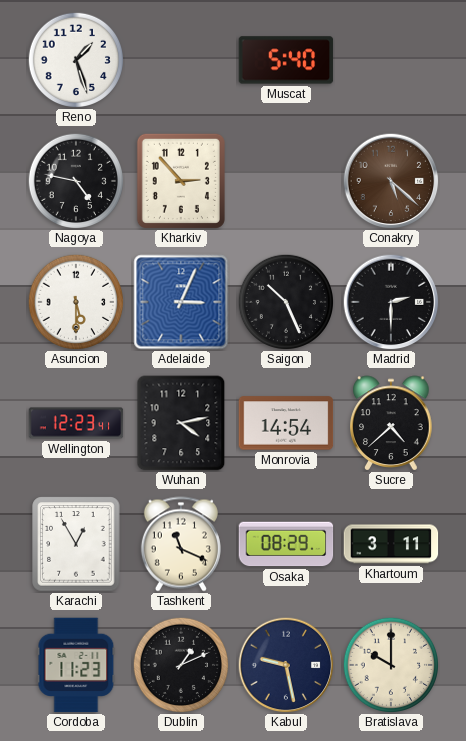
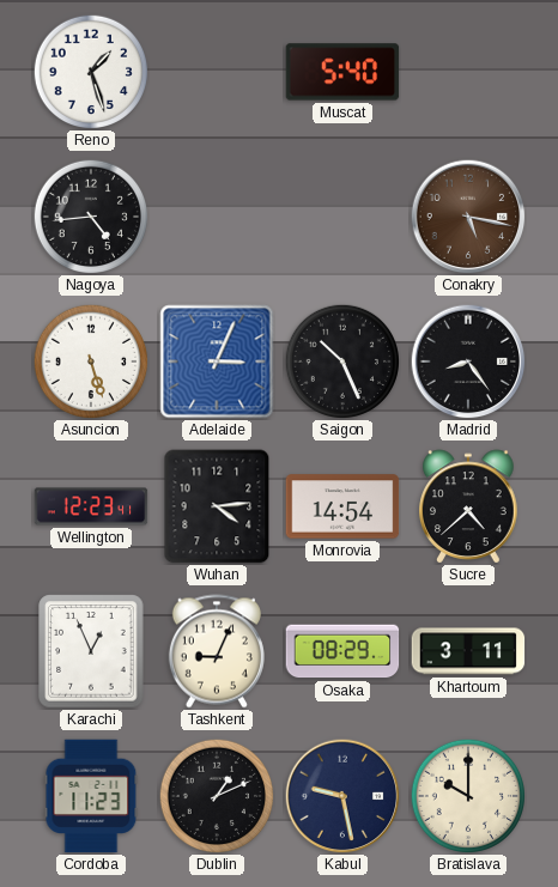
Nagoya: 4:47 -> 4:44
Kharkiv: 2:53 -> none
Conakry: 5:22 -> 5:17
Asuncion: 5:30 -> 5:27
Madrid: 2:30 -> 8:24
Wuhan: 4:13 -> 4:14
Karachi: 12:55 -> 12:56
Tashkent: 11:19 -> 9:04
